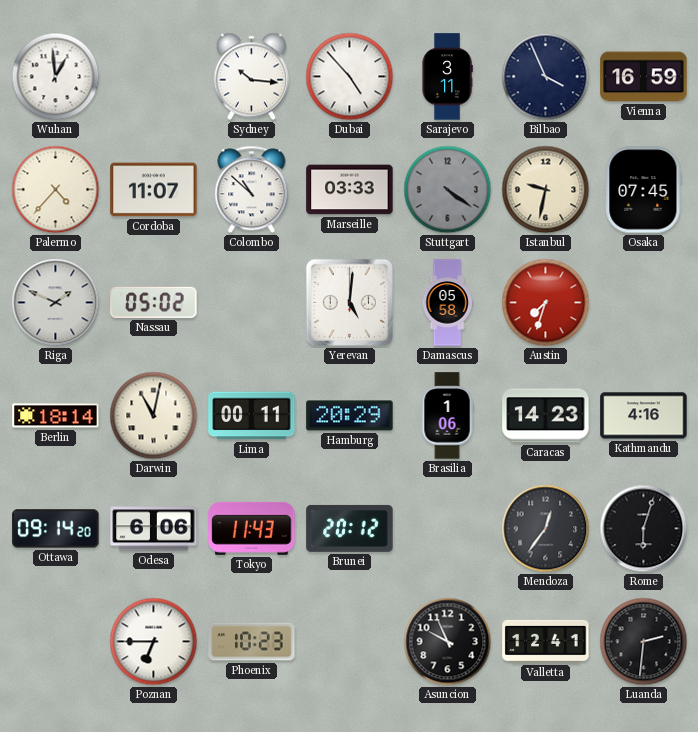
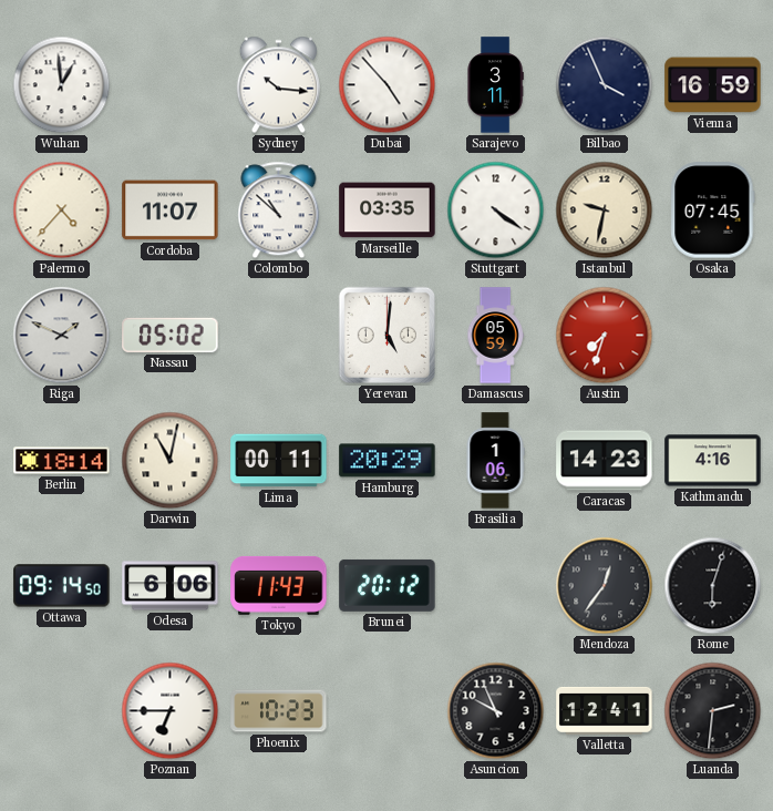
Marseille: 03:33 -> 03:35
Stuttgart dial: grey -> white
Damascus: 05:58 -> 05:59
Ottawa: 09:14:20 -> 09:14:50
